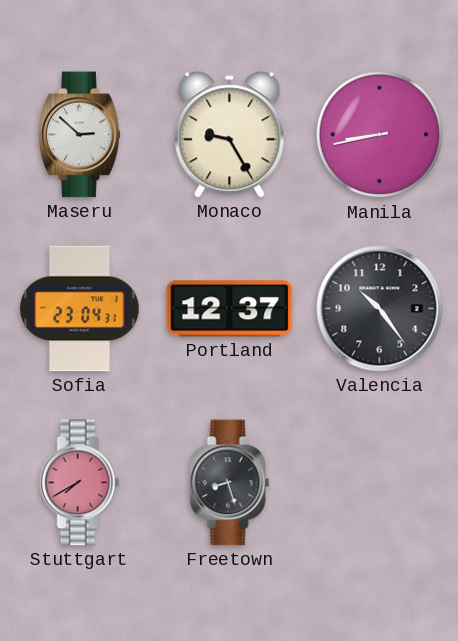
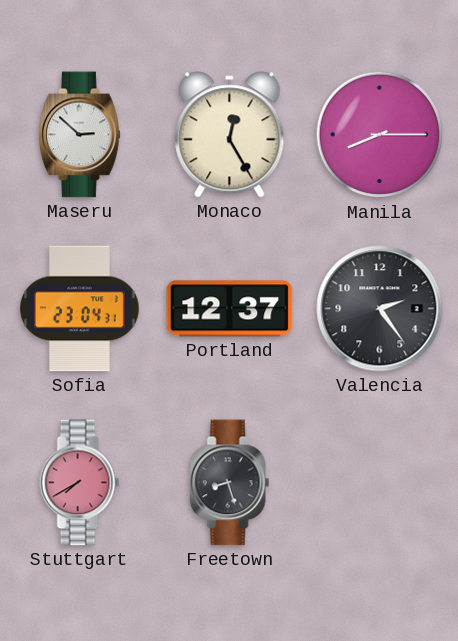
Monaco: 9:25 -> 12:25
Manila: 8:43 -> 8:15
Valencia: 10:24 -> 2:24
